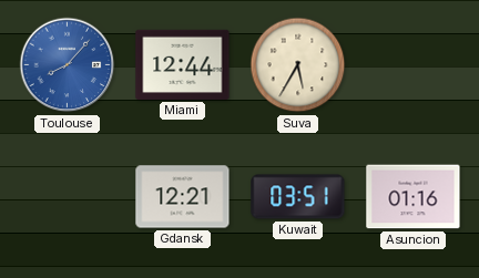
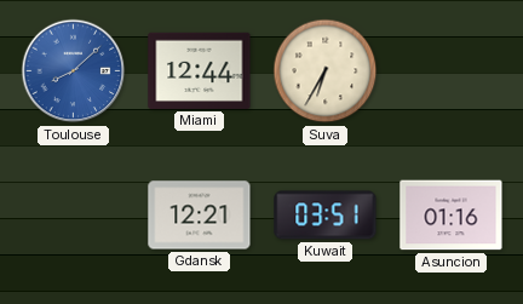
Toulouse: 8:07 -> 8:08
Suva: 5:35 -> 6:35
